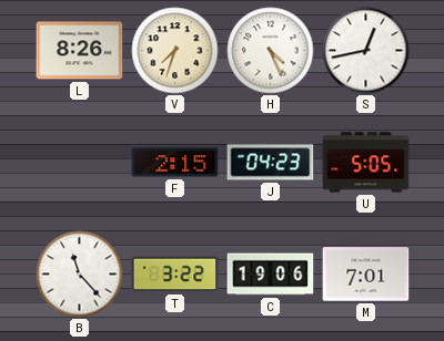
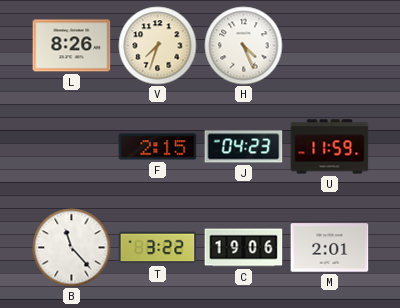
S: 12:43 -> none
U: 5:05 -> 11:59
M: 7:01 -> 2:01
